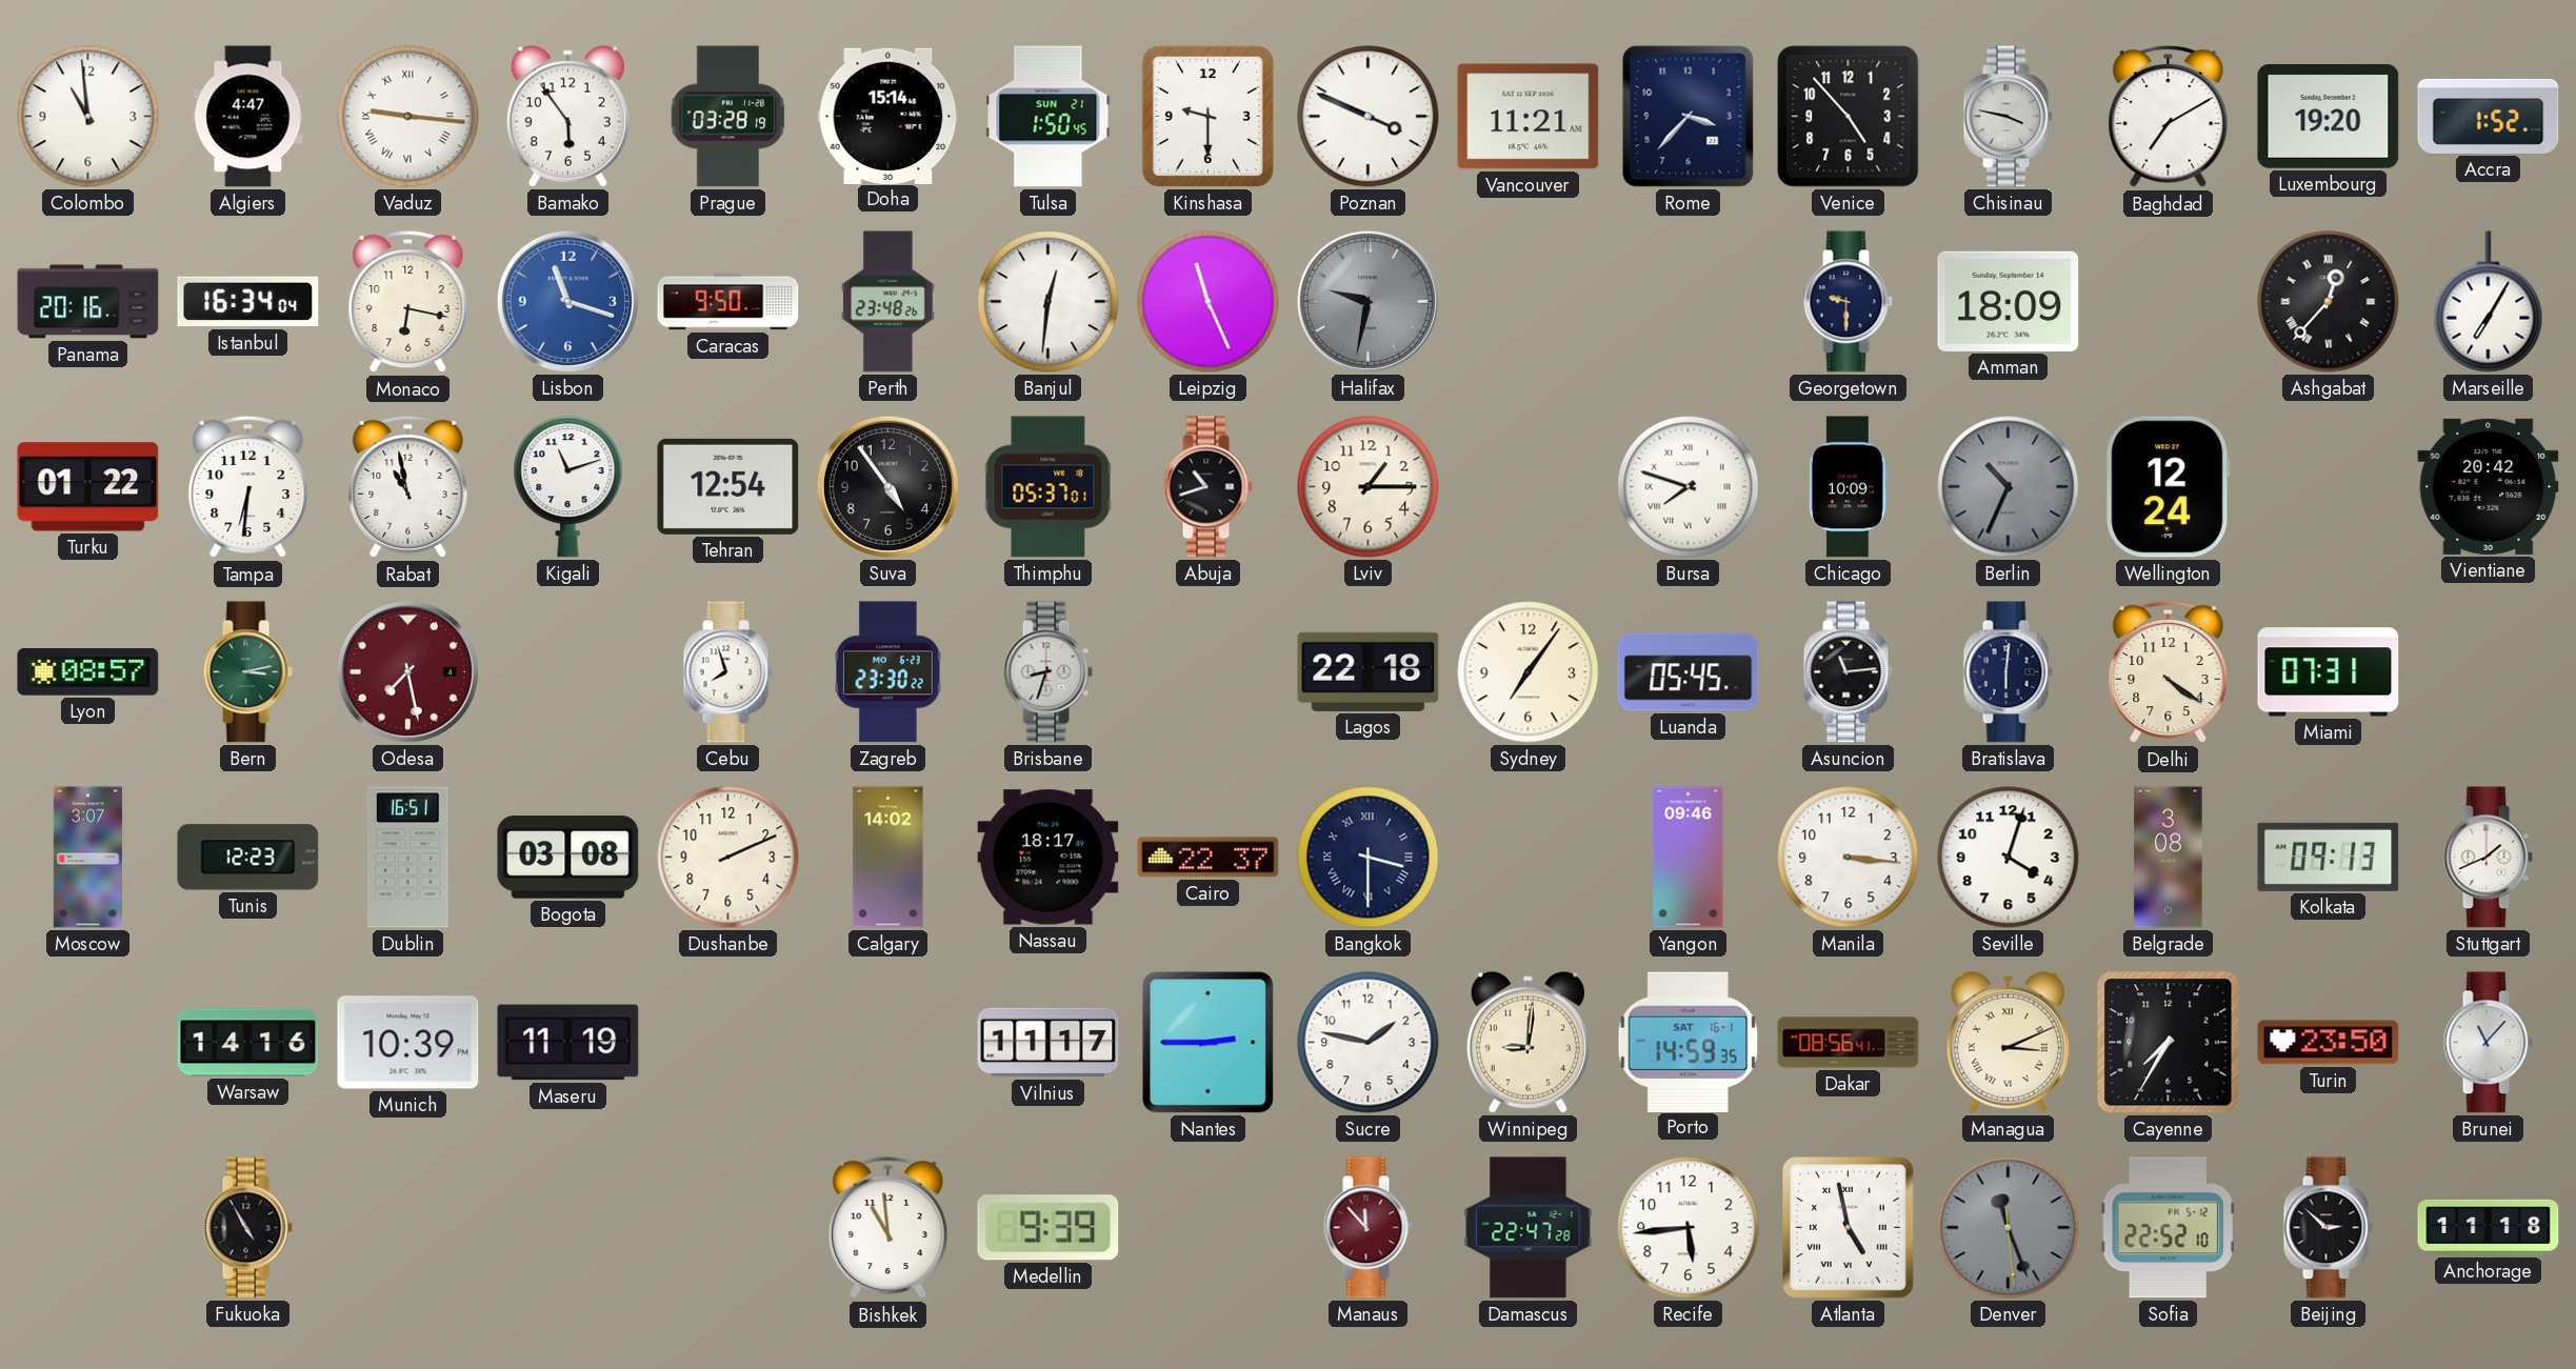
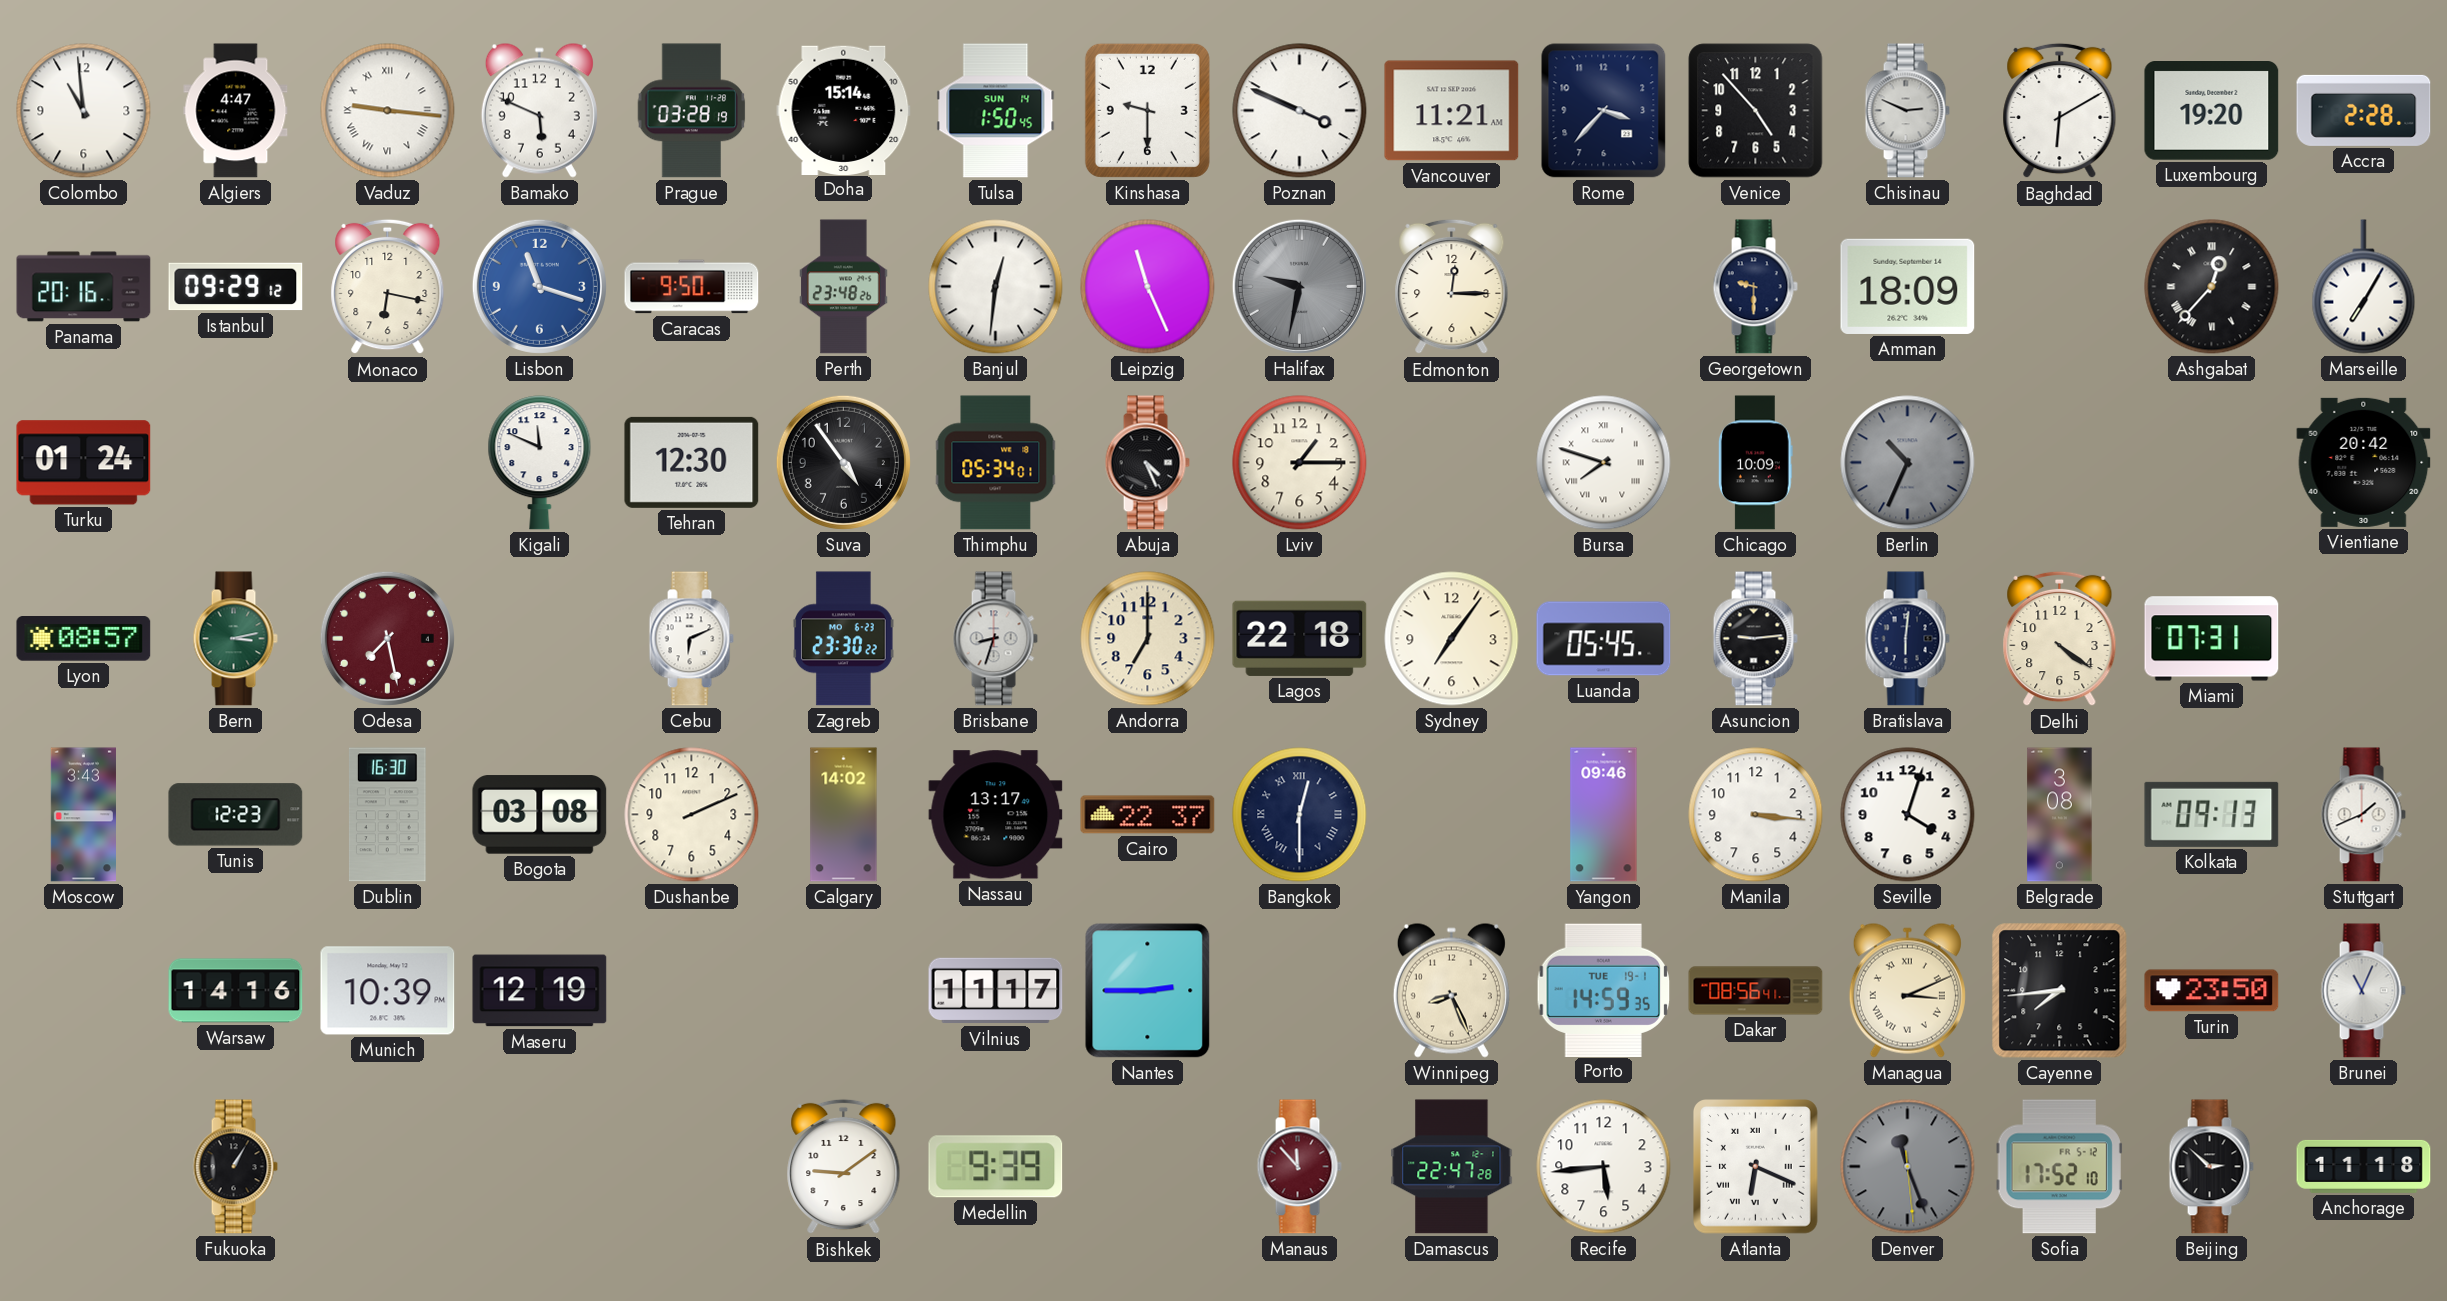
Bamako: 5:54 -> 5:49
Tulsa date: SUN 21 -> SUN 14
Chisinau: 3:47 -> 2:49
Baghdad: 7:10 -> 6:10
Accra: 1:52 -> 2:28
Istanbul: 16:34 -> 09:29
Edmonton: none -> 12:15
Turku: 01:22 -> 01:24
Tampa: 6:31 -> none
Rabat: 10:58 -> none
Kigali: 11:12 -> 11:49
Tehran: 12:54 -> 12:30
Thimphu: 05:37 -> 05:34
Abuja: 10:42 -> 4:26
Wellington: 12:24 -> none
Cebu: 7:57 -> 6:11
Andorra: none -> 7:00
Asuncion: 11:14 -> 9:14
Moscow: 3:07 -> 3:43
Dublin: 16:51 -> 16:30
Nassau: 18:17 -> 13:17
Bangkok: 3:30 -> 12:30
Maseru: 11:19 -> 12:19
Sucre: 1:47 -> none
Winnipeg: 9:01 -> 8:26
Porto date: SAT 16-1 -> TUE 19-1
Cayenne: 7:35 -> 7:44
Brunei: 11:07 -> 11:04
Fukuoka: 4:55 -> 1:05
Bishkek: 10:59 -> 9:09
Atlanta: 4:58 -> 6:19
Sofia: 22:52 -> 17:52
